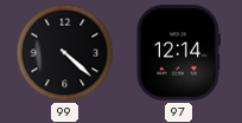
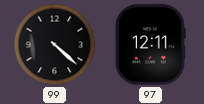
97: 12:14 -> 12:11
